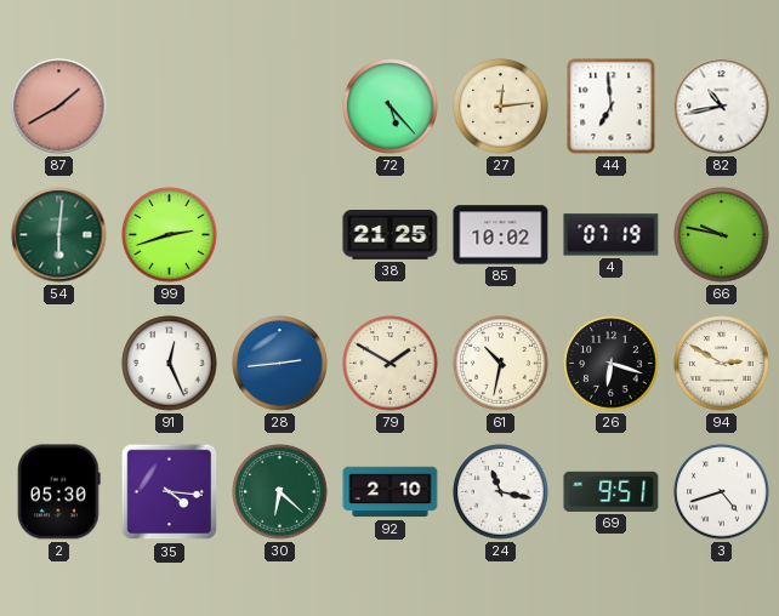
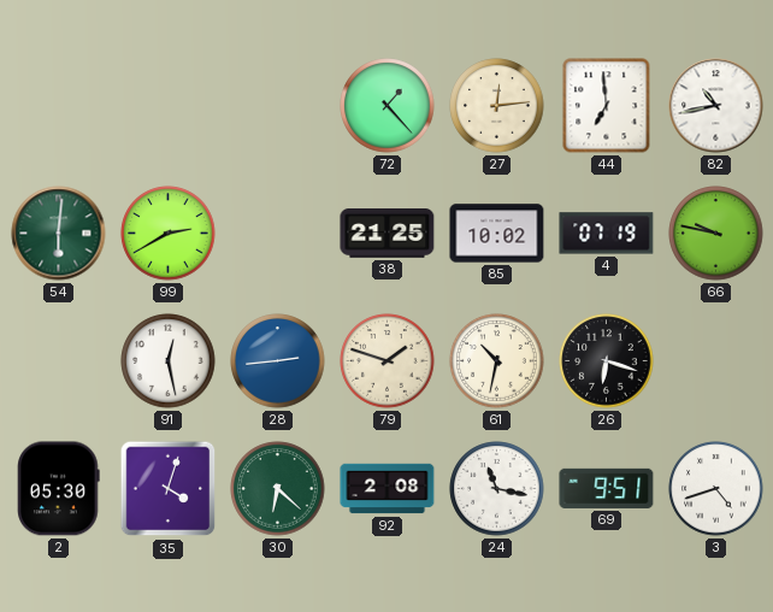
87: 1:40 -> none
72: 5:23 -> 1:23
99: 2:42 -> 2:40
91: 12:26 -> 12:28
79: 1:50 -> 1:48
94: 2:50 -> none
35: 4:16 -> 4:03
92: 2:10 -> 2:08
